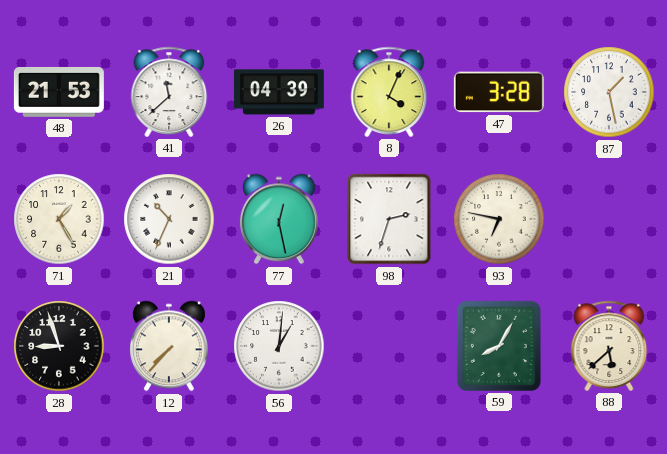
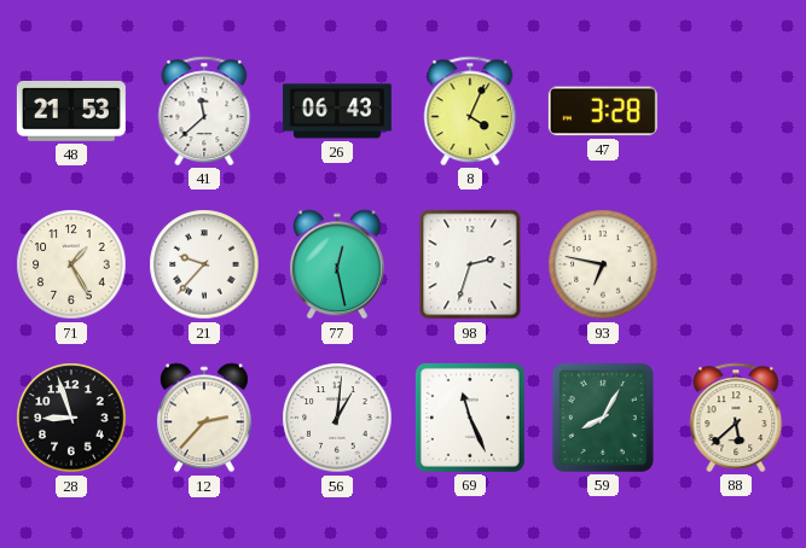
26: 04:39 -> 06:43
87: 1:28 -> none
21: 10:34 -> 9:37
12: 7:37 -> 2:37
69: none -> 11:26
